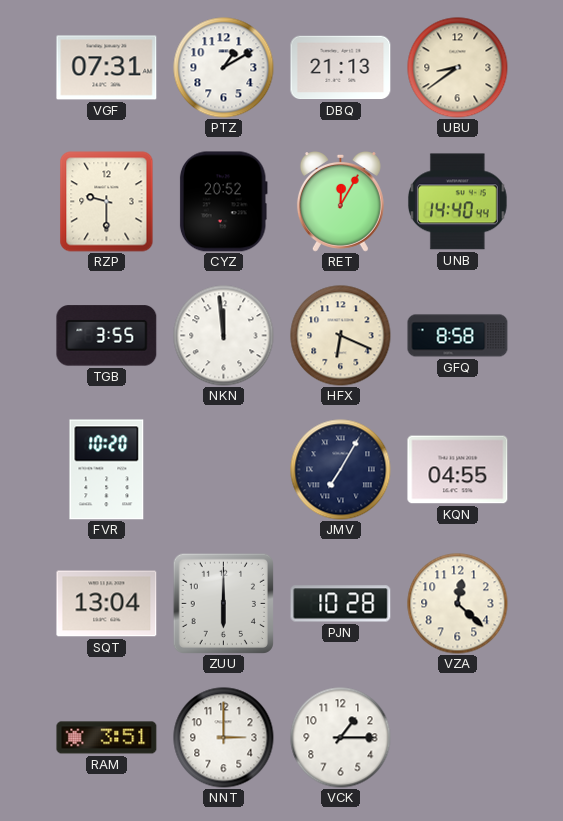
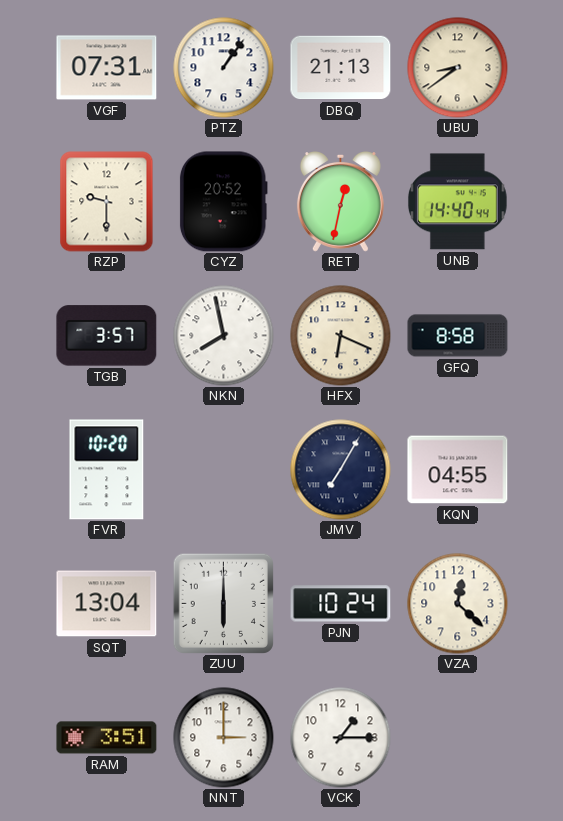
PTZ: 1:10 -> 1:06
RET: 12:05 -> 12:32
TGB: 3:55 -> 3:57
NKN: 11:59 -> 7:58
PJN: 10:28 -> 10:24
